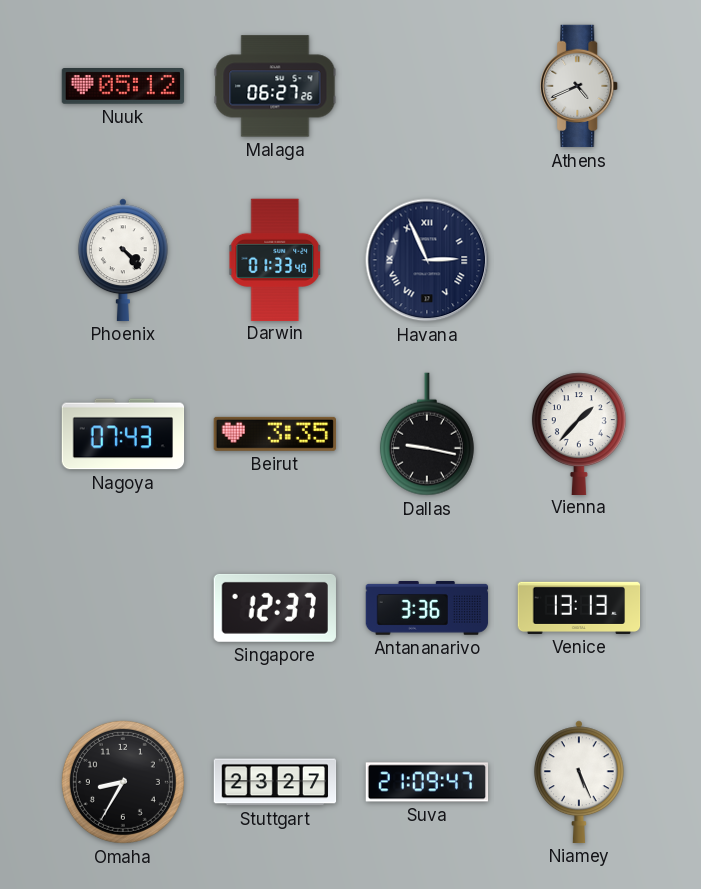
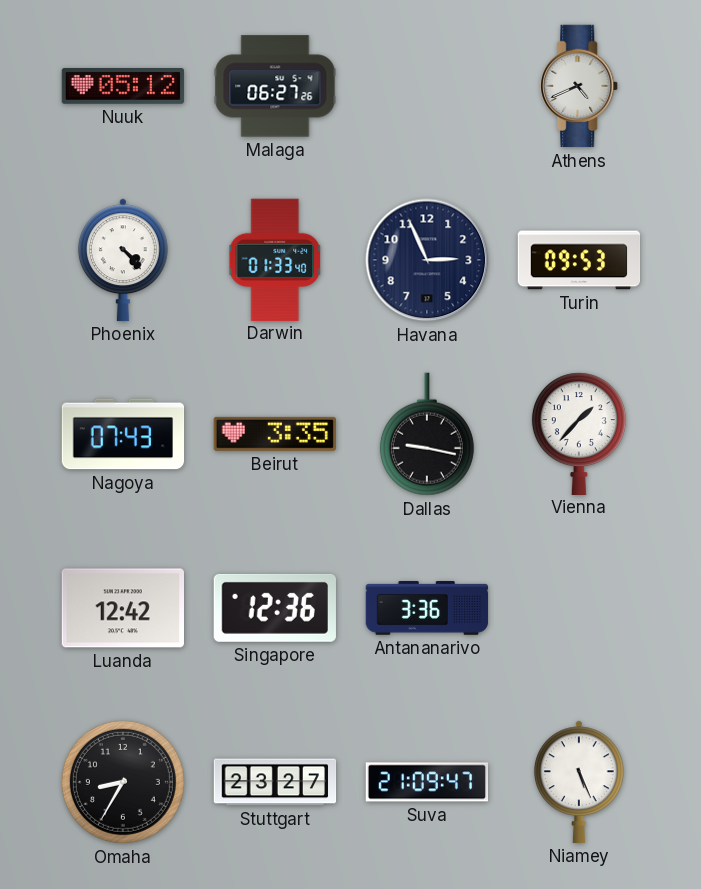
Havana numerals: Roman -> Arabic
Turin: none -> 09:53
Luanda: none -> 12:42
Singapore: 12:37 -> 12:36
Venice: 13:13 -> none
